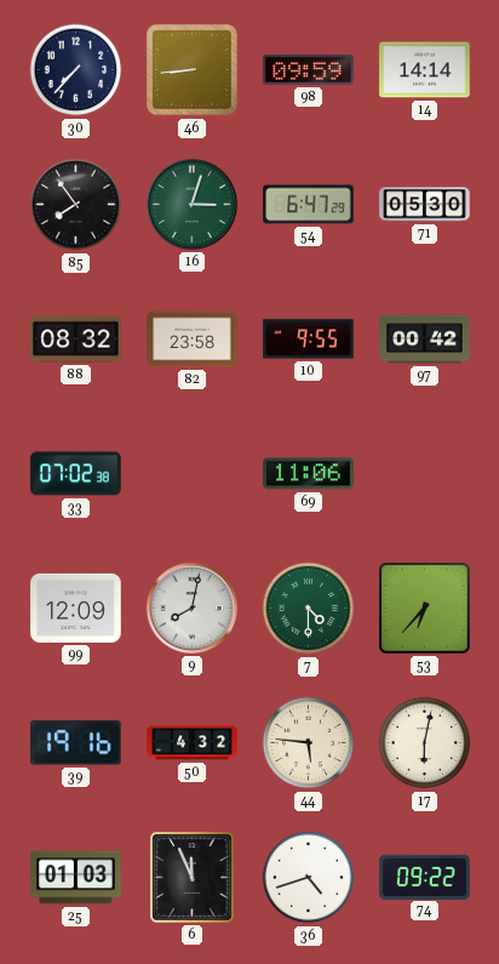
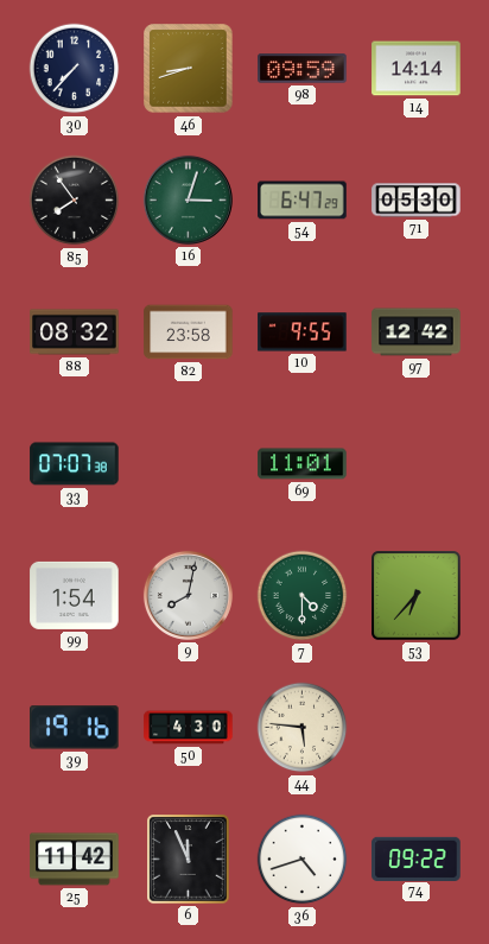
46: 8:44 -> 8:42
97: 00:42 -> 12:42
33: 07:02 -> 07:07
69: 11:06 -> 11:01
99: 12:09 -> 1:54
50: 4:32 -> 4:30
17: 6:02 -> none
25: 01:03 -> 11:42
